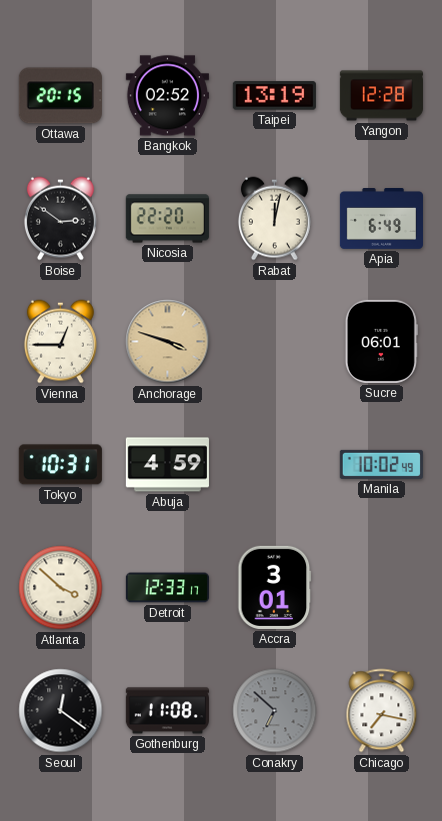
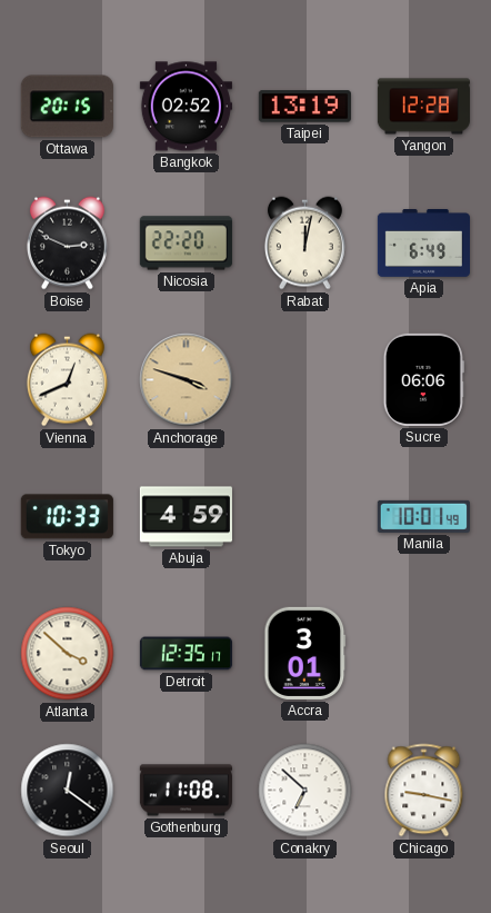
Boise: 2:51 -> 2:49
Vienna: 12:45 -> 12:41
Sucre: 06:01 -> 06:06
Tokyo: 10:31 -> 10:33
Manila: 10:02 -> 10:01
Detroit: 12:33 -> 12:35
Conakry dial: grey -> white
Chicago: 7:17 -> 9:17
